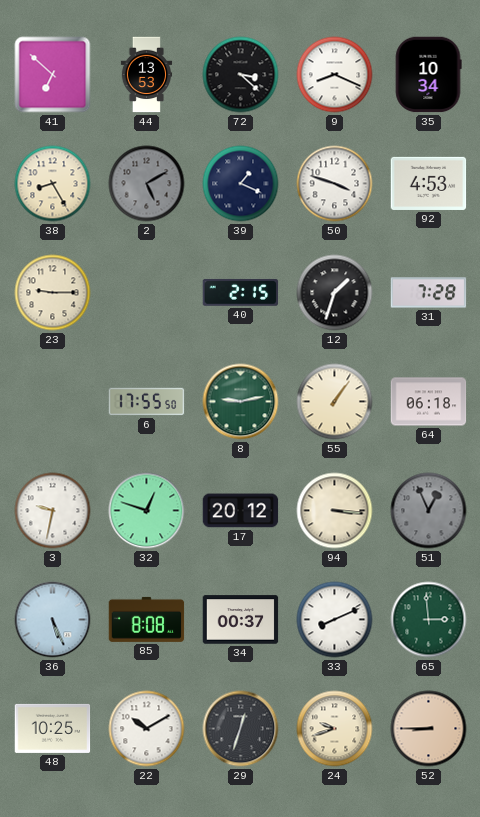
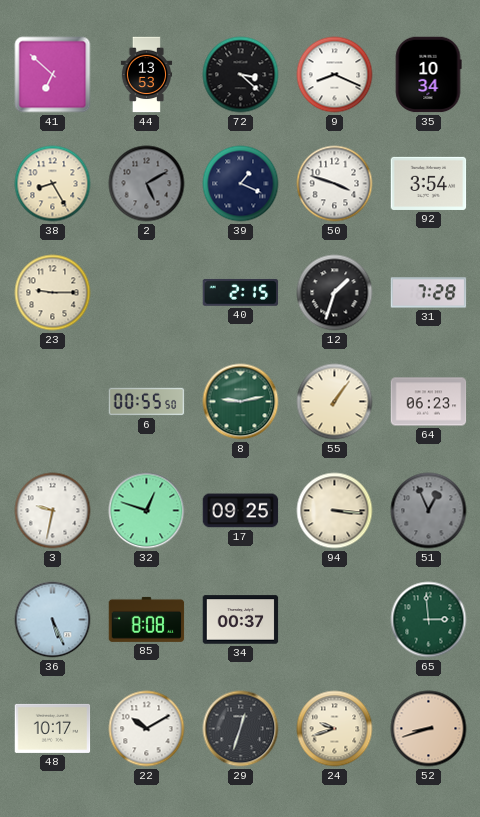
92: 4:53 -> 3:54
6: 17:55 -> 00:55
64: 06:18 -> 06:23
17: 20:12 -> 09:25
33: 8:11 -> none
48: 10:25 -> 10:17
52: 8:45 -> 8:42
